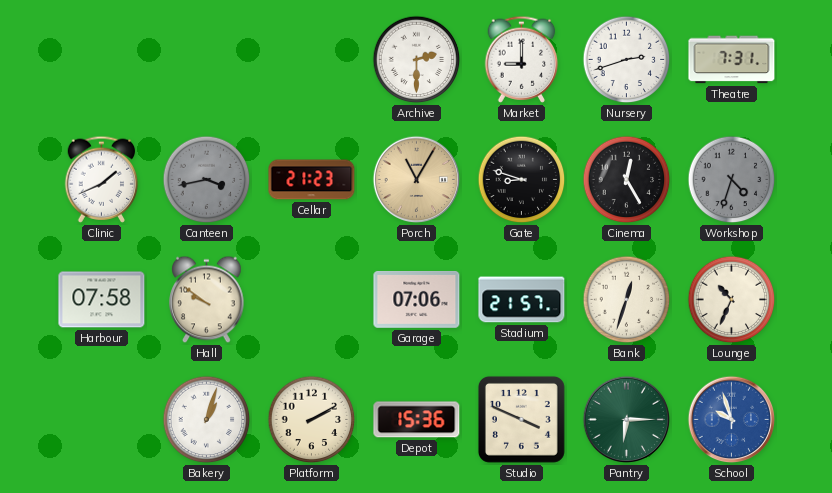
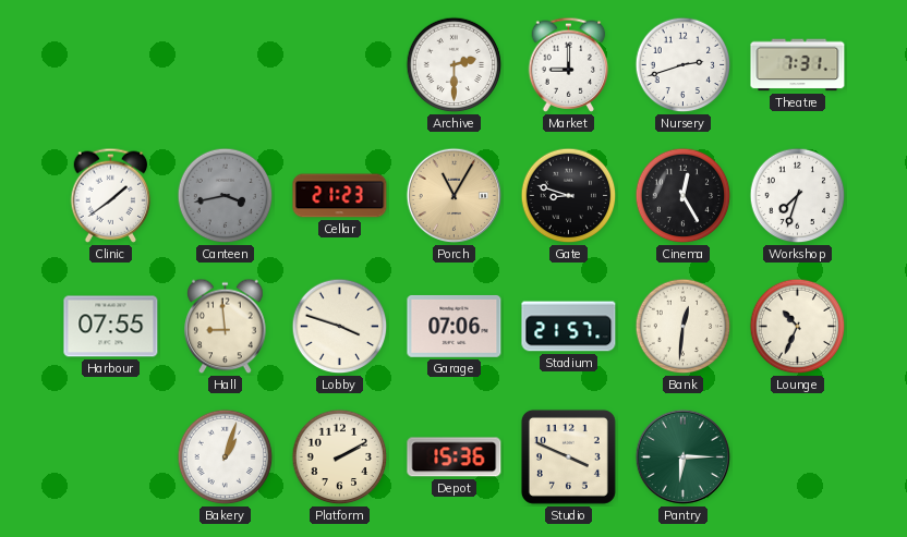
Clinic: 1:41 -> 1:39
Workshop: 4:33 -> 7:33
Workshop dial: grey -> white
Harbour: 07:58 -> 07:55
Hall: 9:51 -> 8:59
Lobby: none -> 3:48
Bank: 12:33 -> 12:31
School: 9:57 -> none
